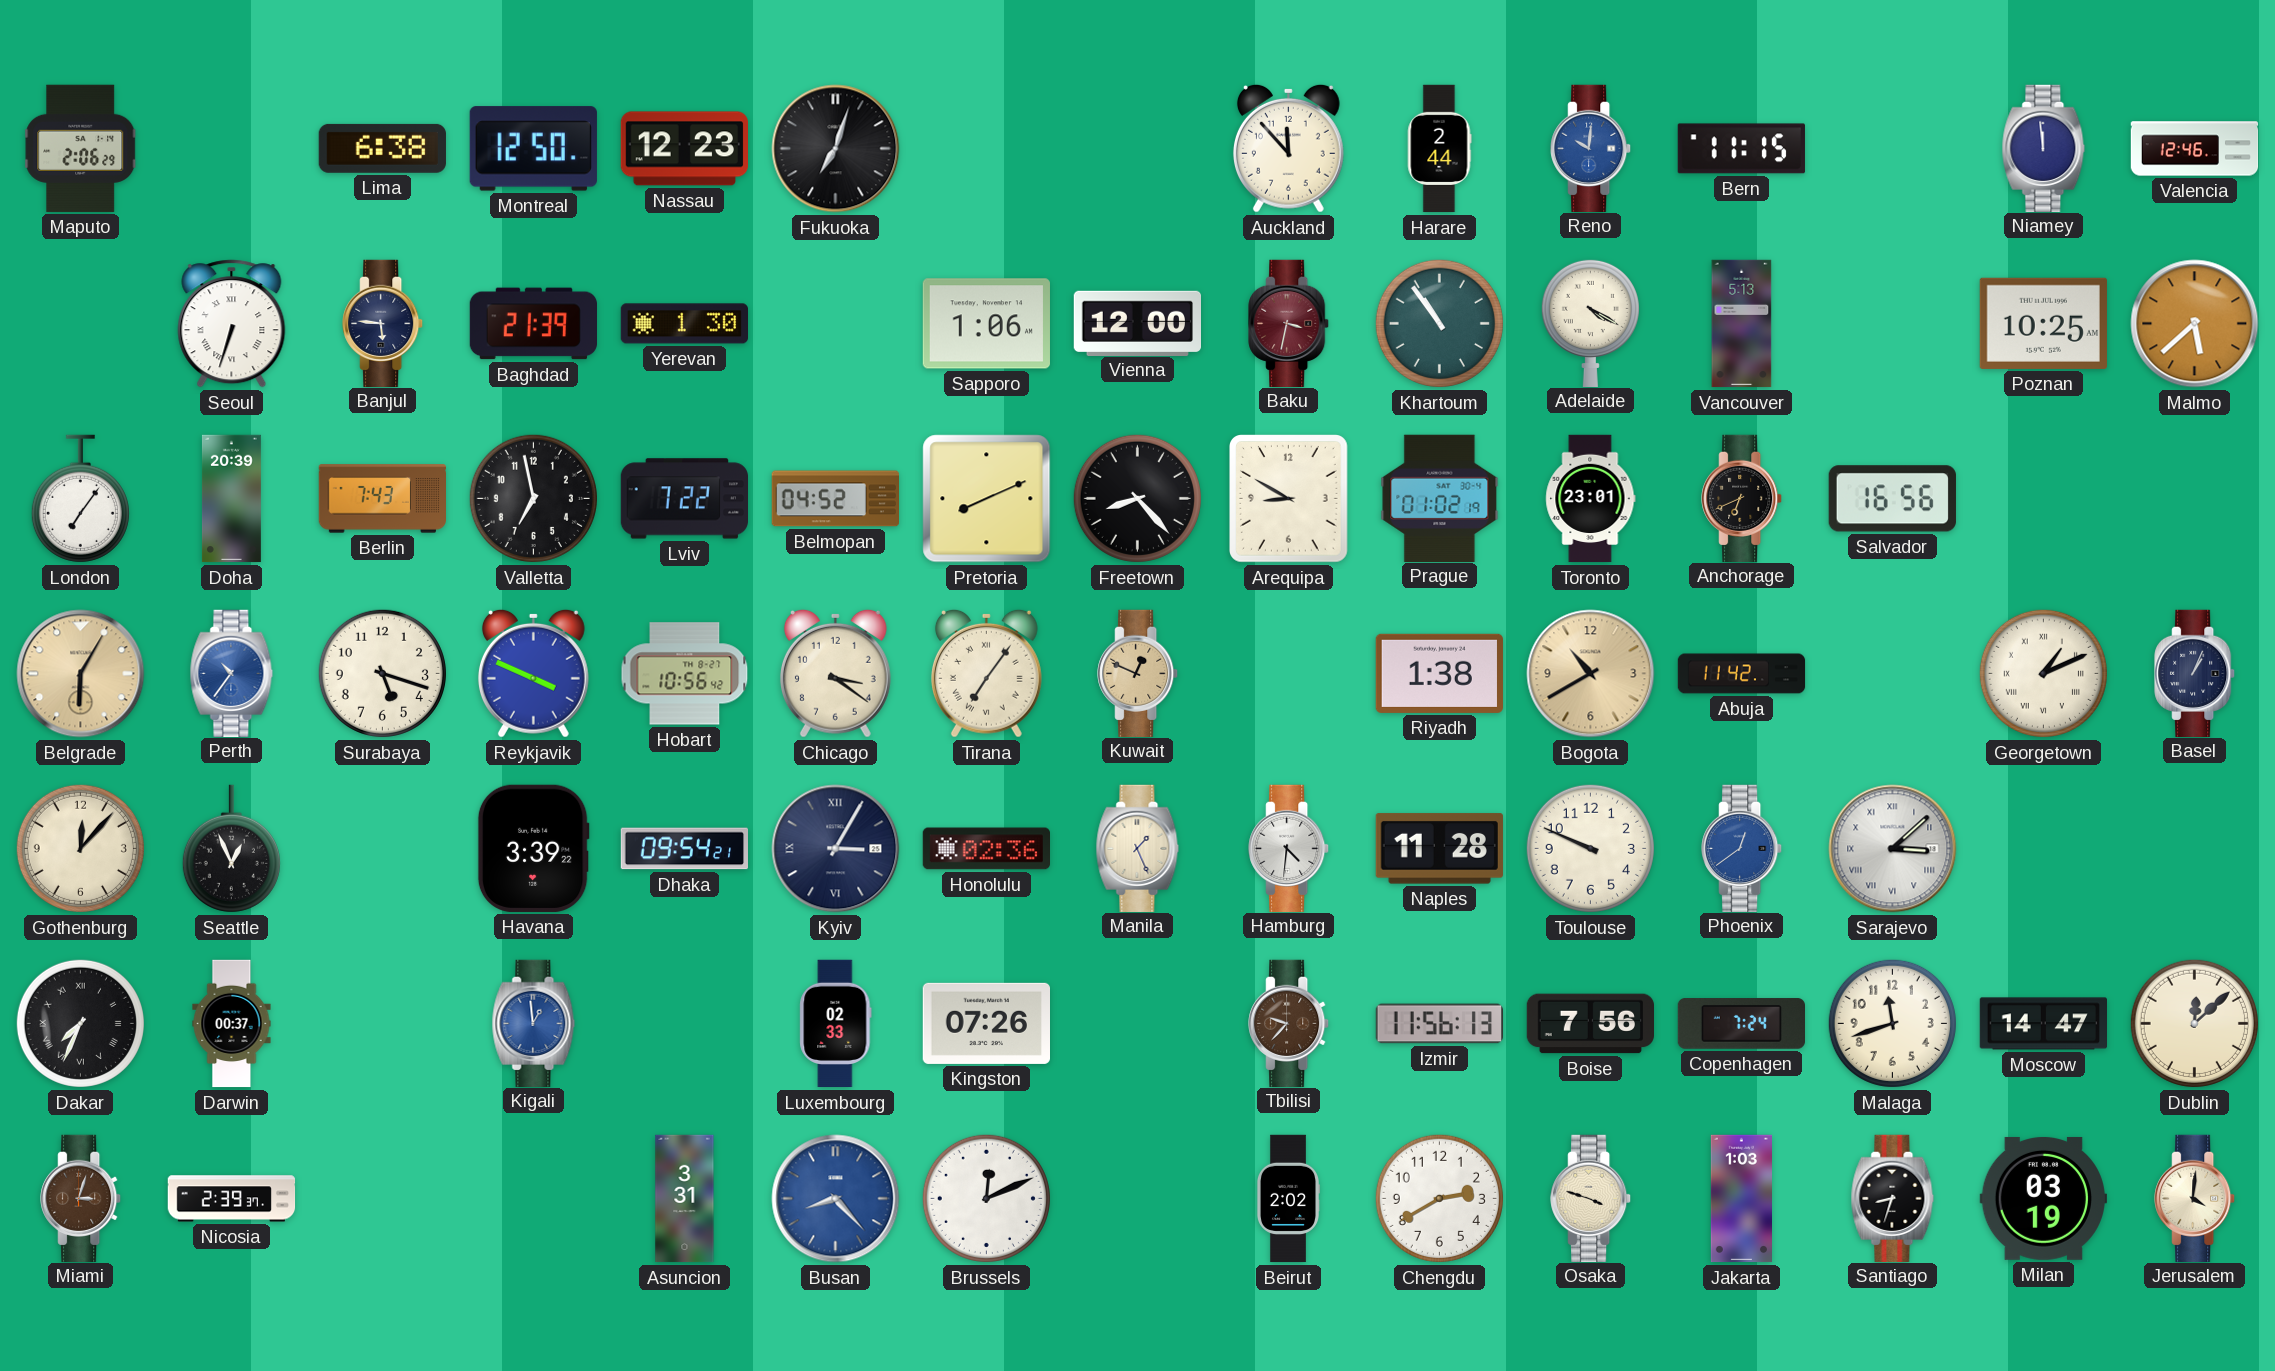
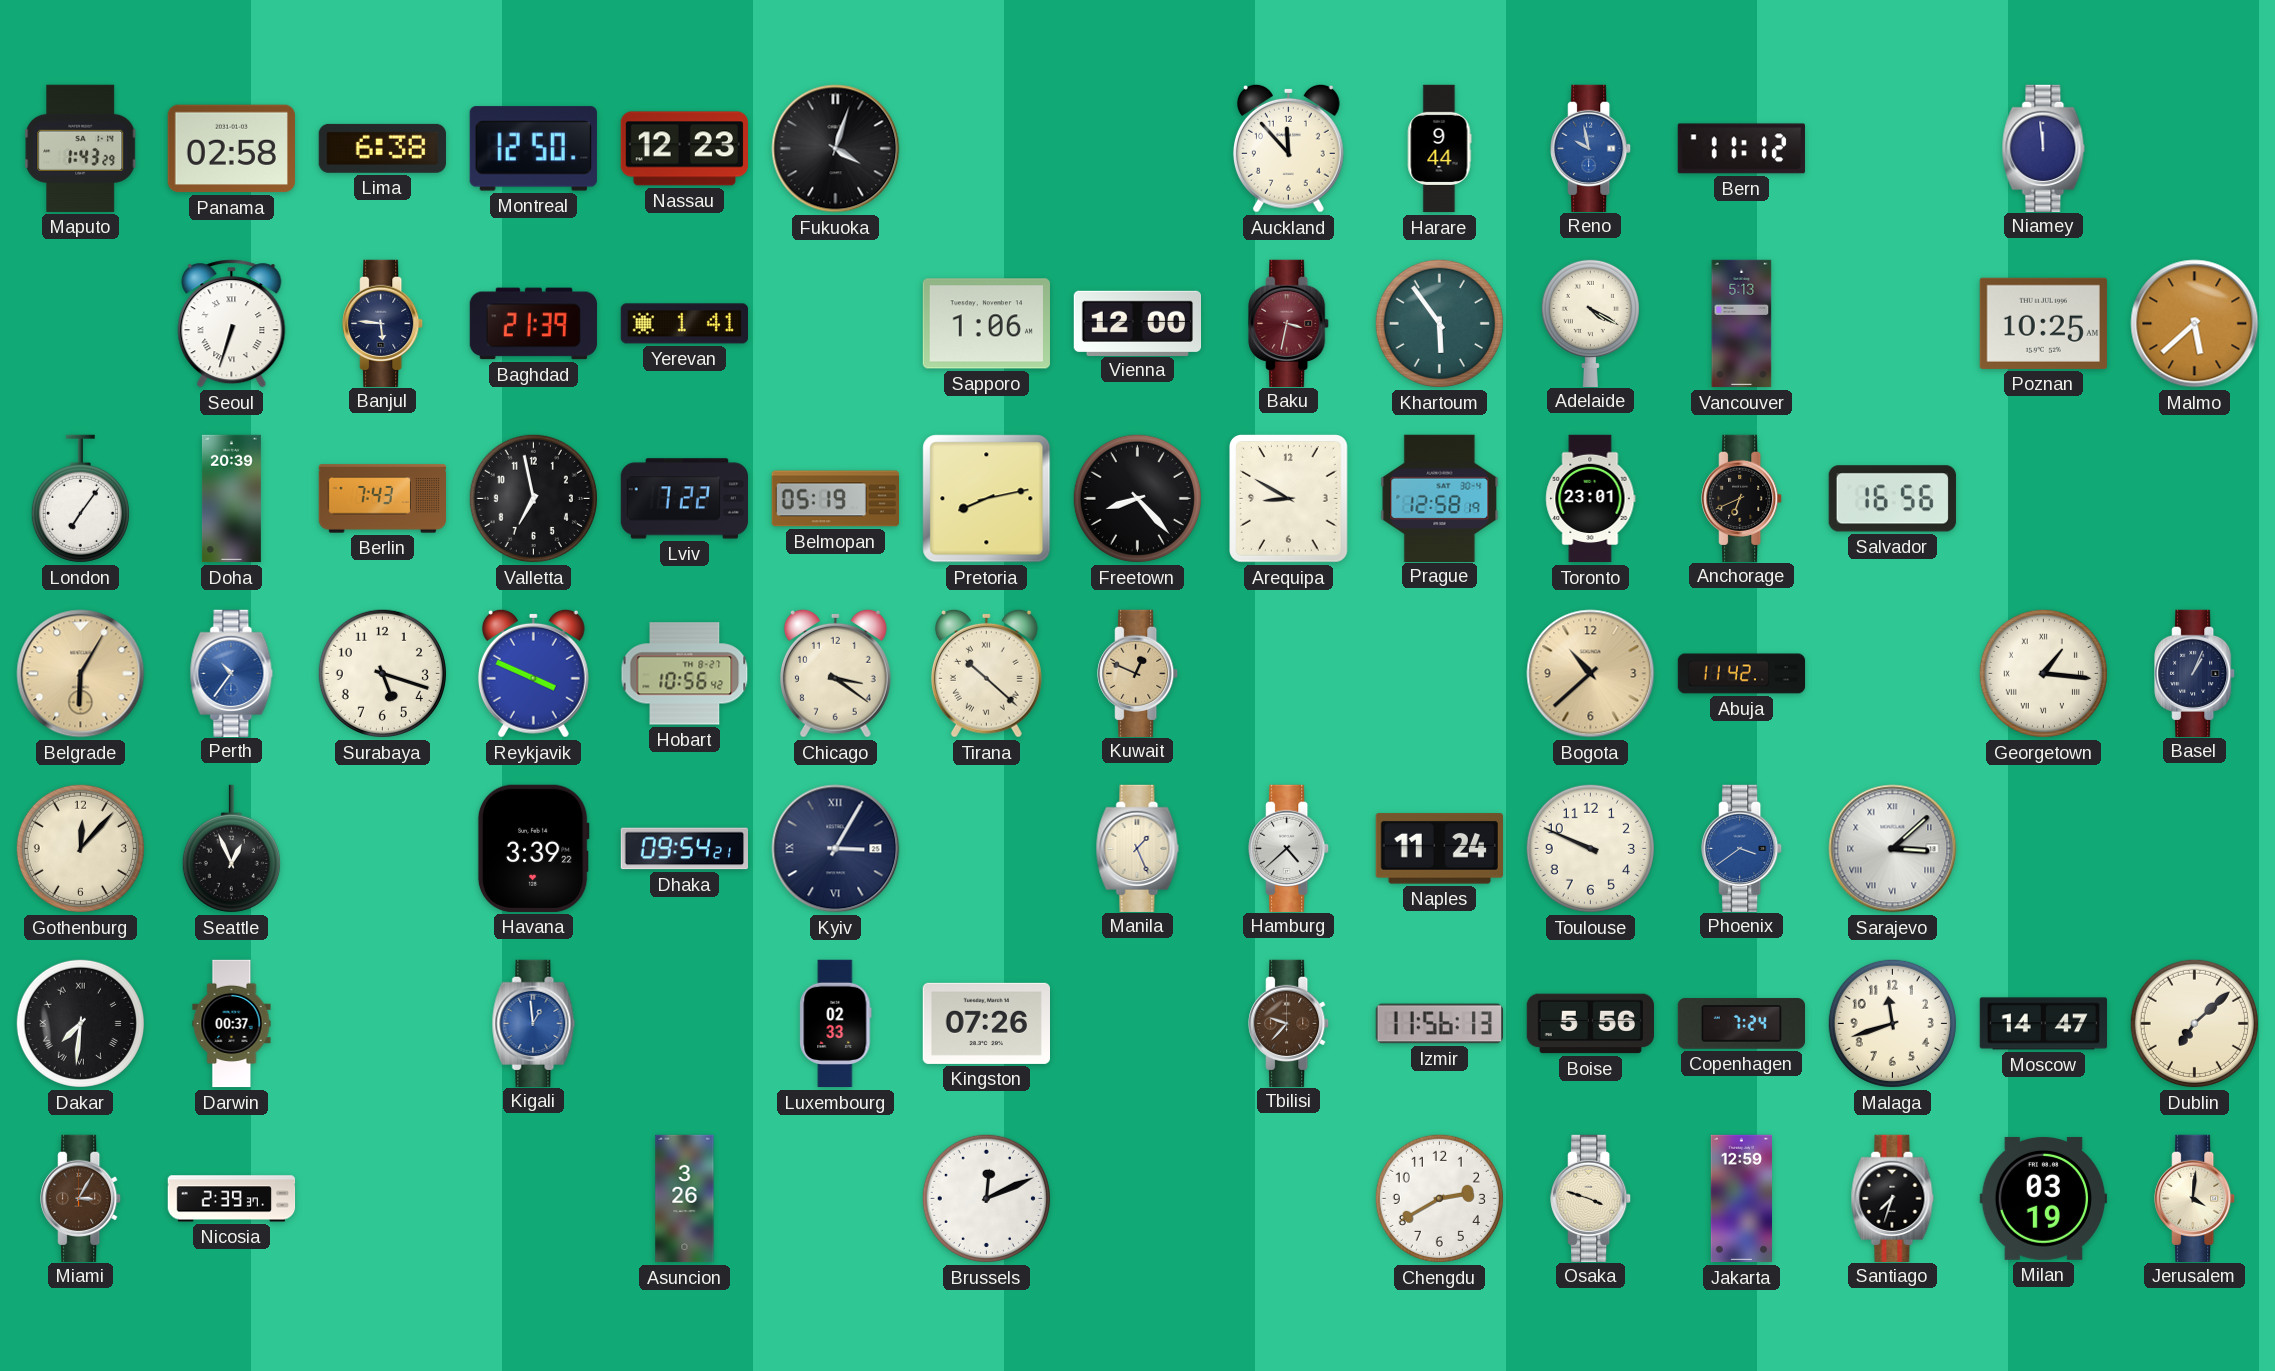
Maputo: 2:06 -> 1:43
Panama: none -> 02:58
Fukuoka: 7:03 -> 4:03
Harare: 2:44 -> 9:44
Reno: 10:01 -> 9:58
Bern: 11:15 -> 11:12
Valencia: 12:46 -> none
Yerevan: 1:30 -> 1:41
Khartoum: 10:54 -> 5:54
Belmopan: 04:52 -> 05:19
Pretoria: 8:11 -> 8:13
Prague: 01:02 -> 12:58
Tirana: 7:06 -> 10:22
Riyadh: 1:38 -> none
Bogota: 10:40 -> 10:38
Georgetown: 1:11 -> 1:16
Honolulu: 02:36 -> none
Hamburg: 4:31 -> 4:38
Naples: 11:28 -> 11:24
Phoenix: 12:39 -> 3:39
Dakar: 7:34 -> 7:31
Boise: 7:56 -> 5:56
Dublin: 12:08 -> 7:08
Miami: 3:03 -> 3:05
Asuncion: 3:31 -> 3:26
Busan: 8:23 -> none
Beirut: 2:02 -> none
Jakarta: 1:03 -> 12:59
Santiago: 8:33 -> 7:33
